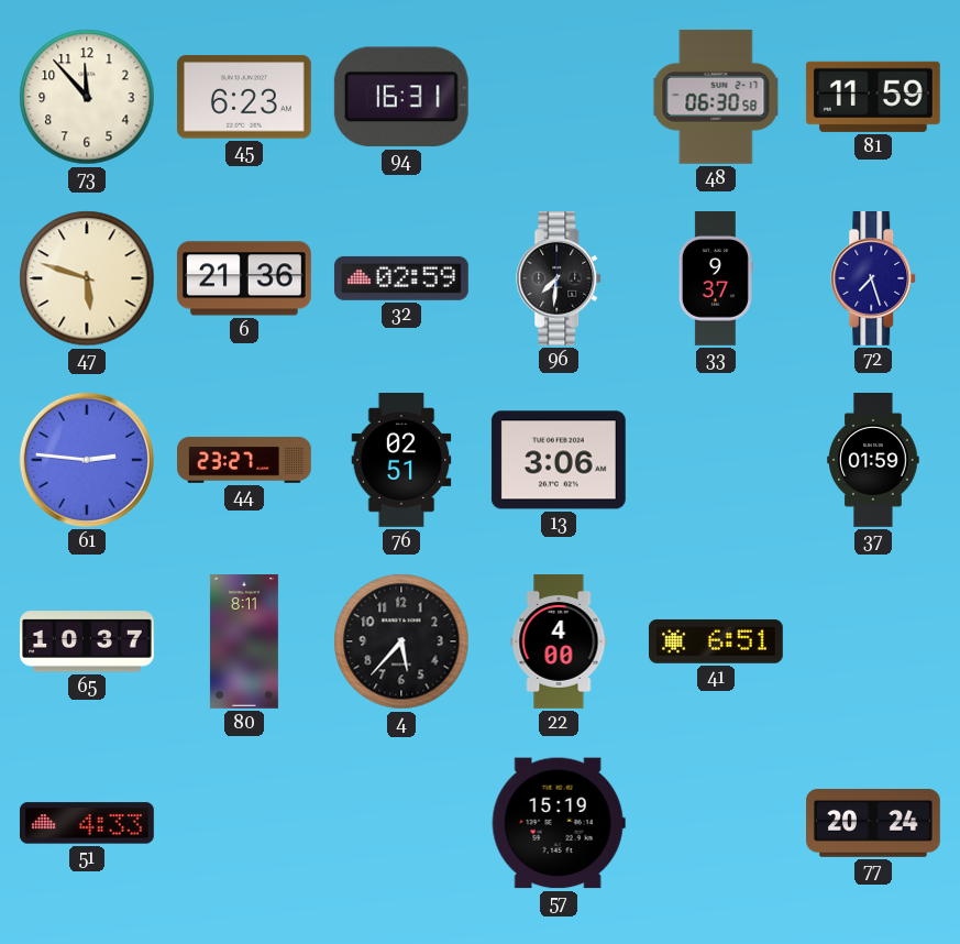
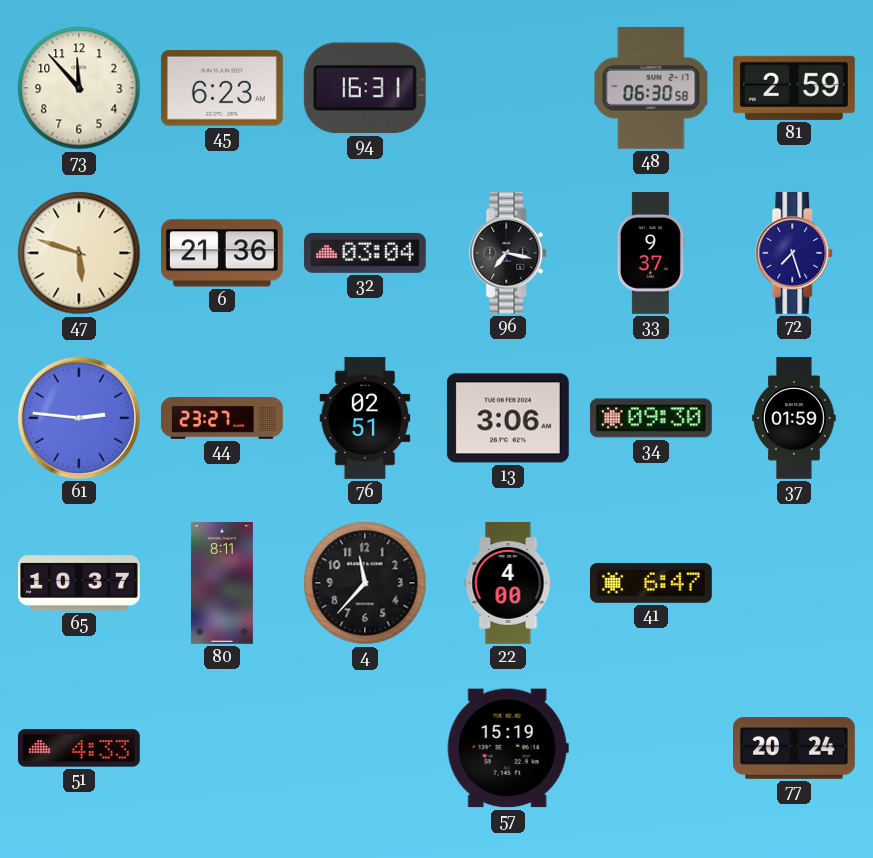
81: 11:59 -> 2:59
32: 02:59 -> 03:04
96: 7:31 -> 7:17
34: none -> 09:30
4: 5:37 -> 11:37
41: 6:51 -> 6:47
